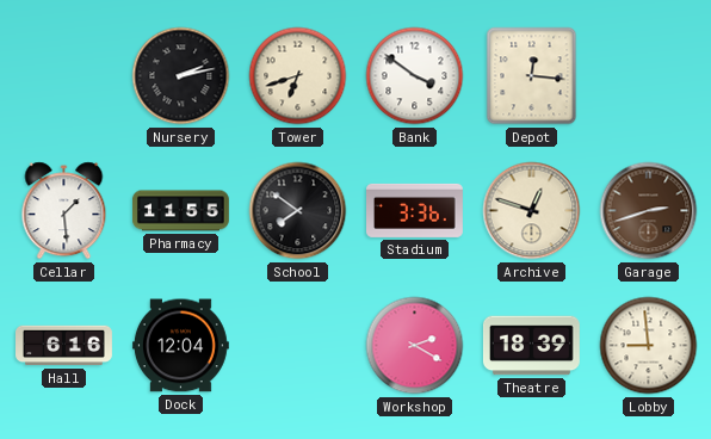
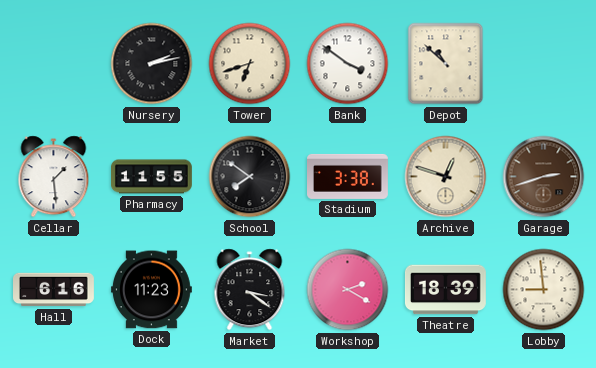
Depot: 12:16 -> 10:52
Stadium: 3:36 -> 3:38
Dock: 12:04 -> 11:23
Market: none -> 3:21
